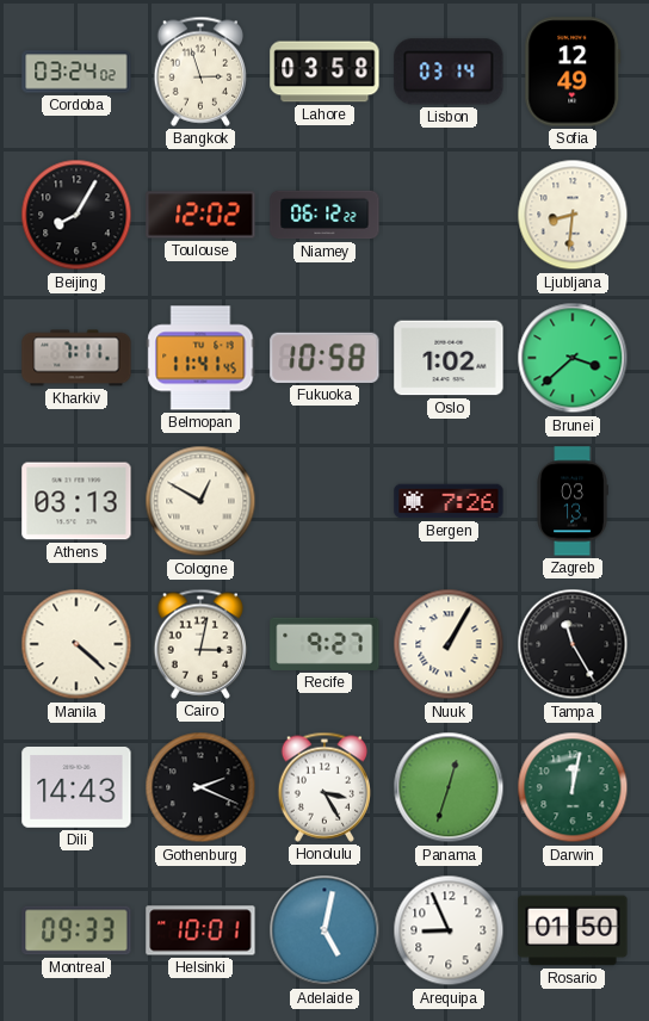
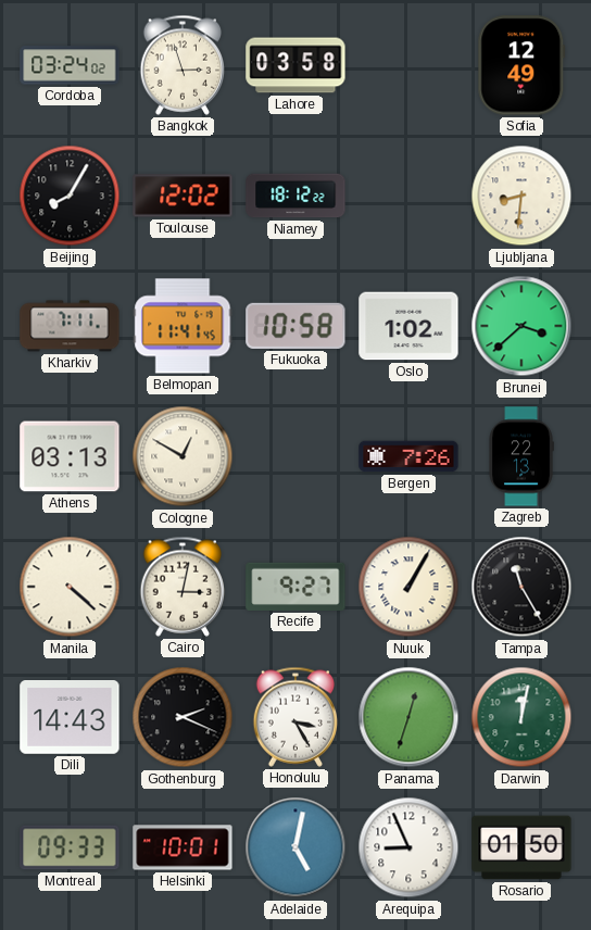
Lisbon: 03:14 -> none
Niamey: 06:12 -> 18:12
Zagreb: 03:13 -> 22:13
